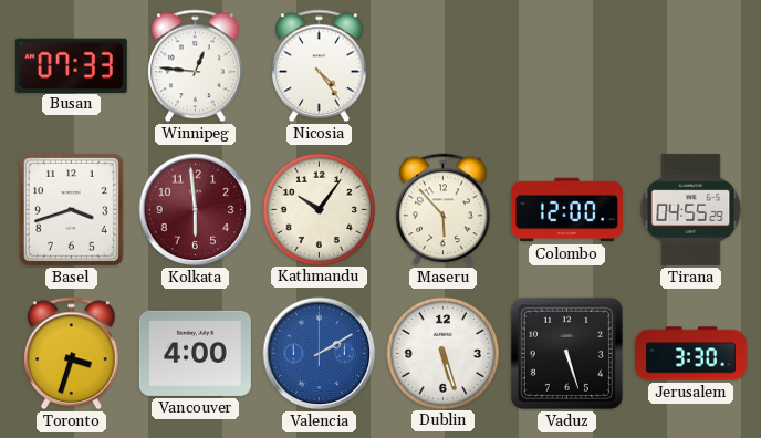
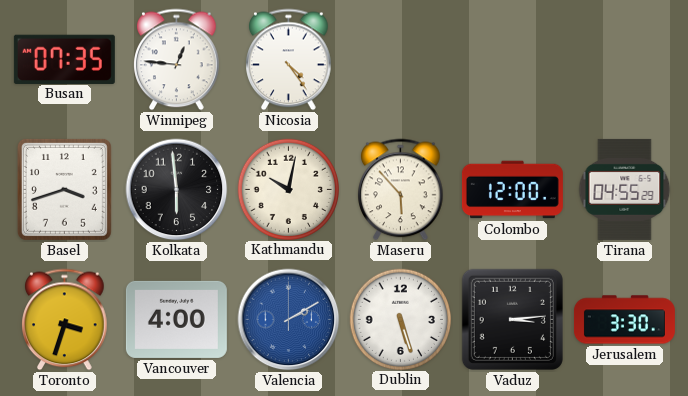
Busan: 07:33 -> 07:35
Kolkata dial: burgundy -> black
Kathmandu: 10:06 -> 10:02
Vaduz: 5:27 -> 3:14
